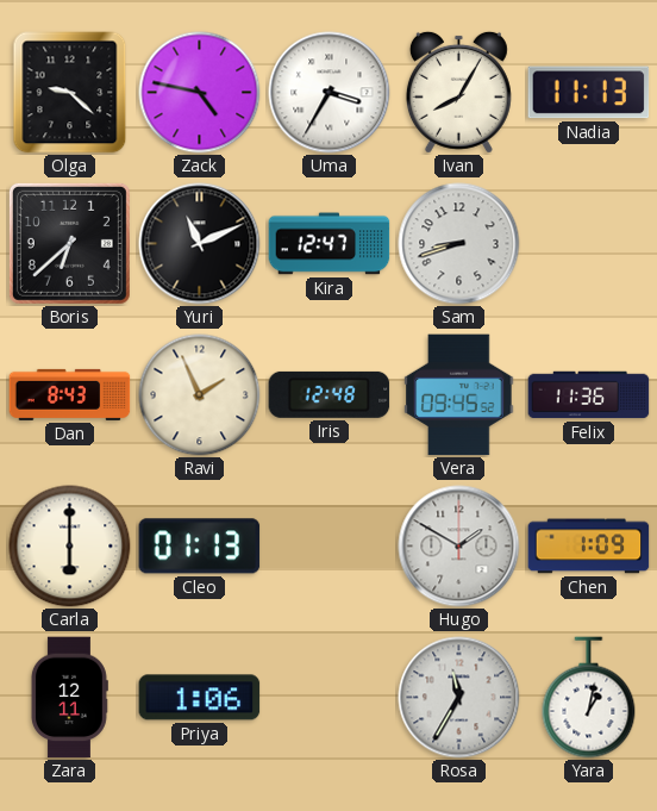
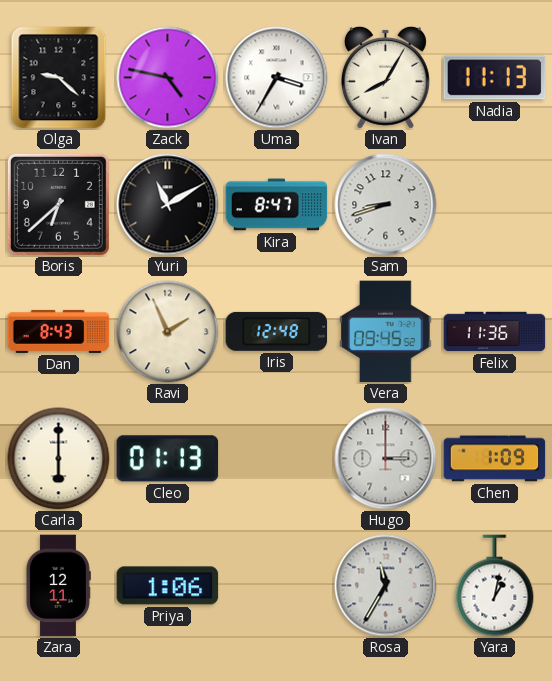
Yuri: 11:11 -> 11:10
Kira: 12:47 -> 8:47
Hugo: 1:50 -> 3:00
